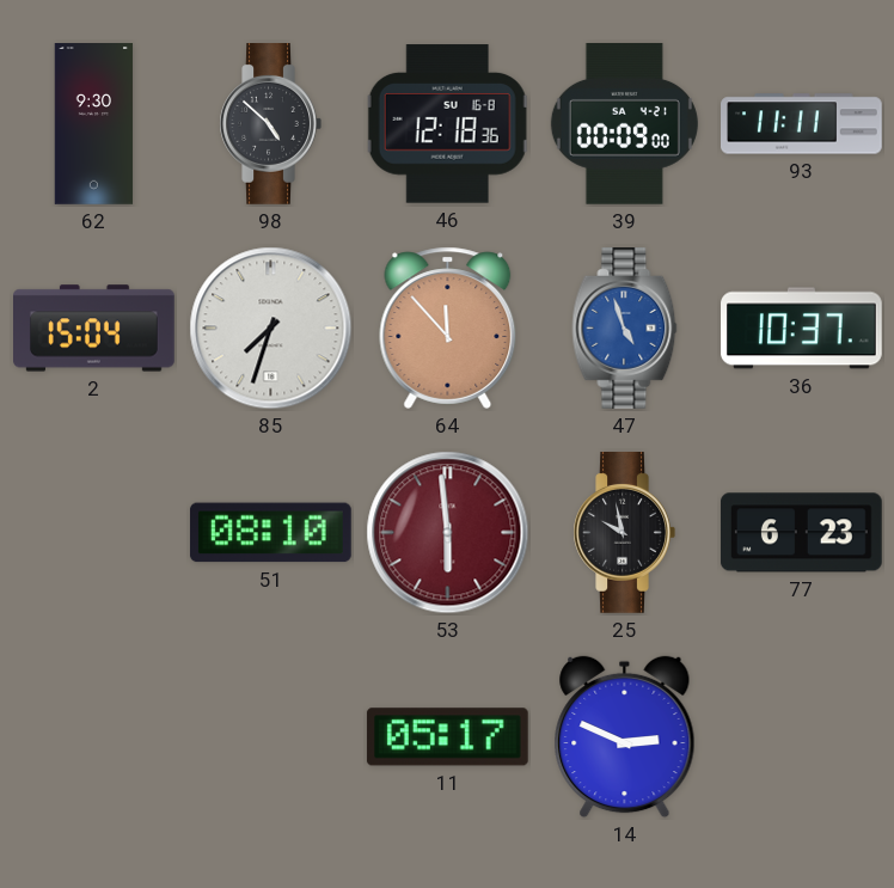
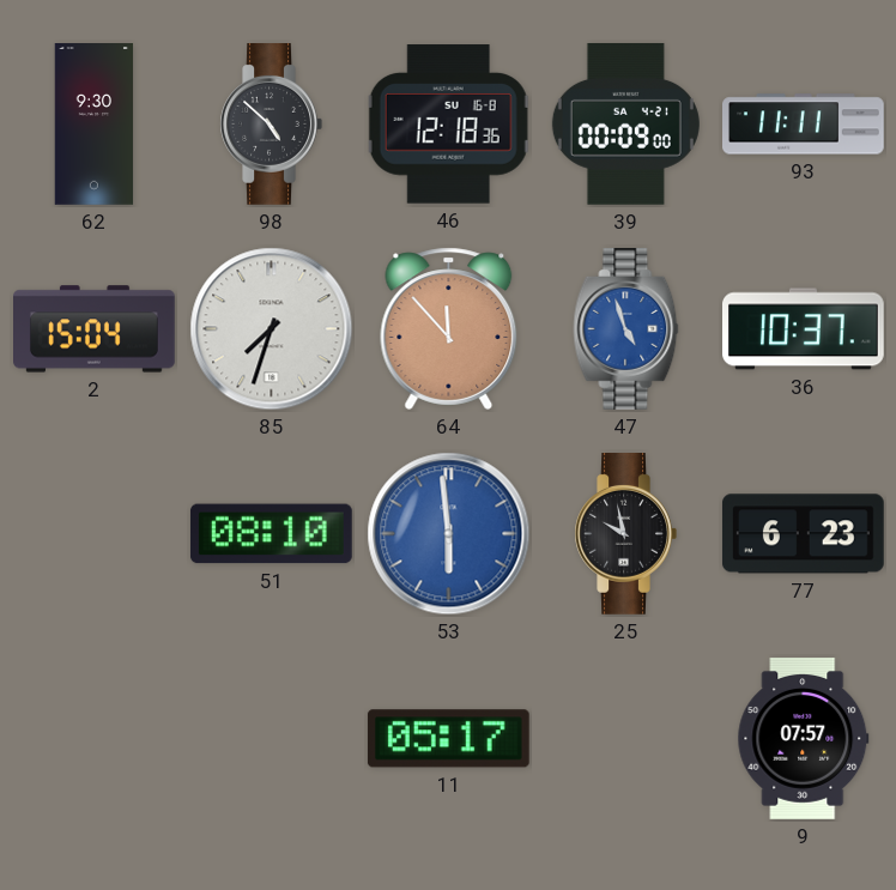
53 dial: burgundy -> blue
14: 2:49 -> none
9: none -> 07:57
